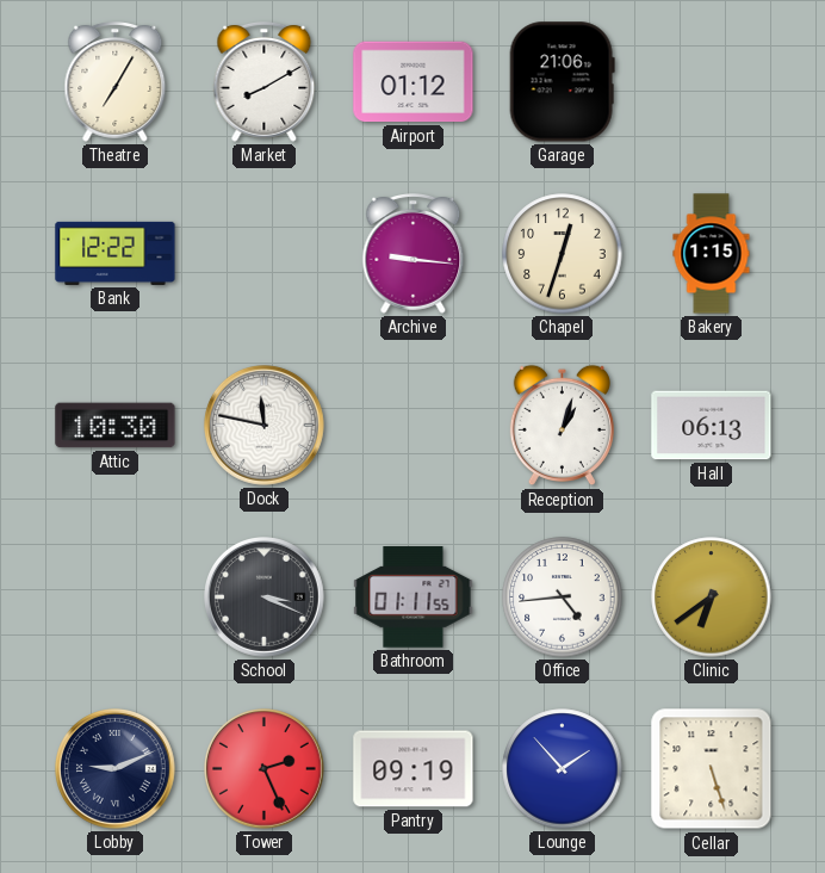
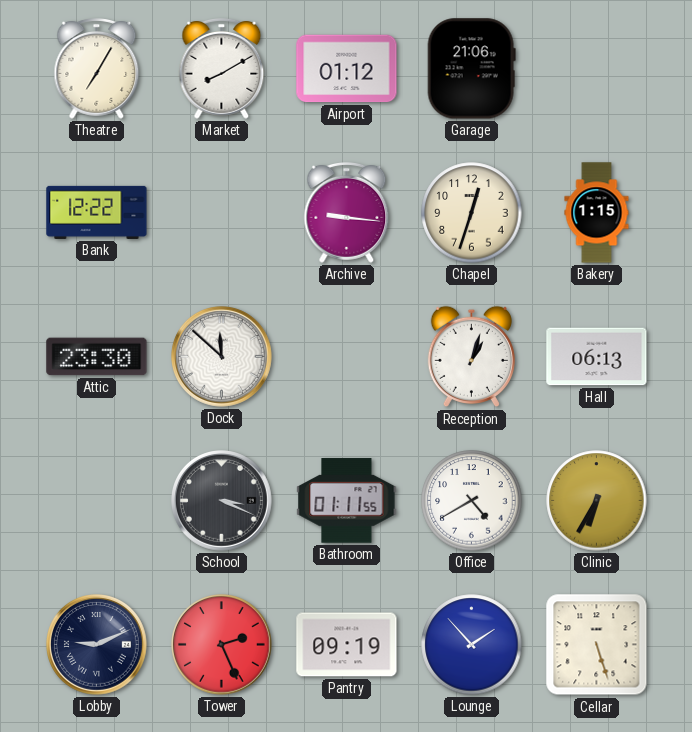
Attic: 10:30 -> 23:30
Dock: 11:47 -> 11:52
Office: 4:44 -> 4:40
Clinic: 6:39 -> 6:35
